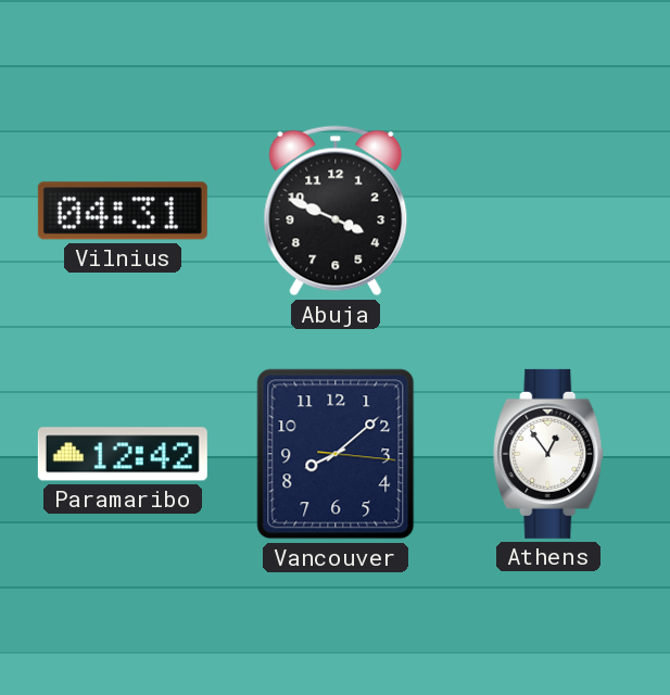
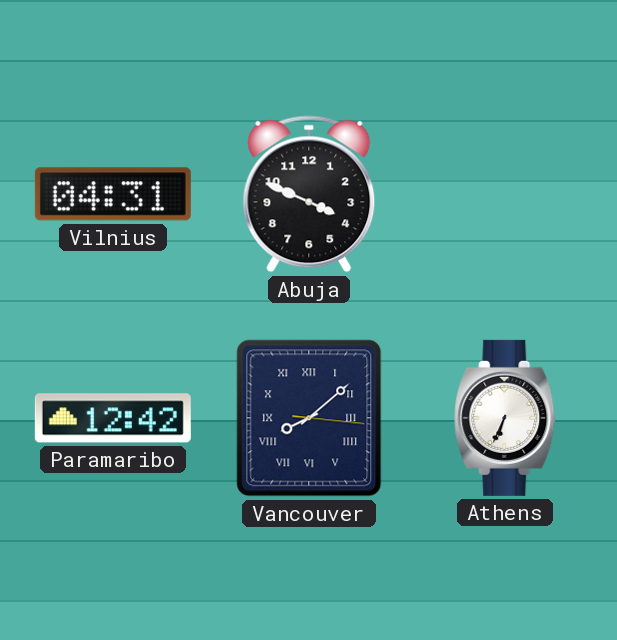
Vancouver numerals: Arabic -> Roman
Athens: 12:54 -> 6:34
